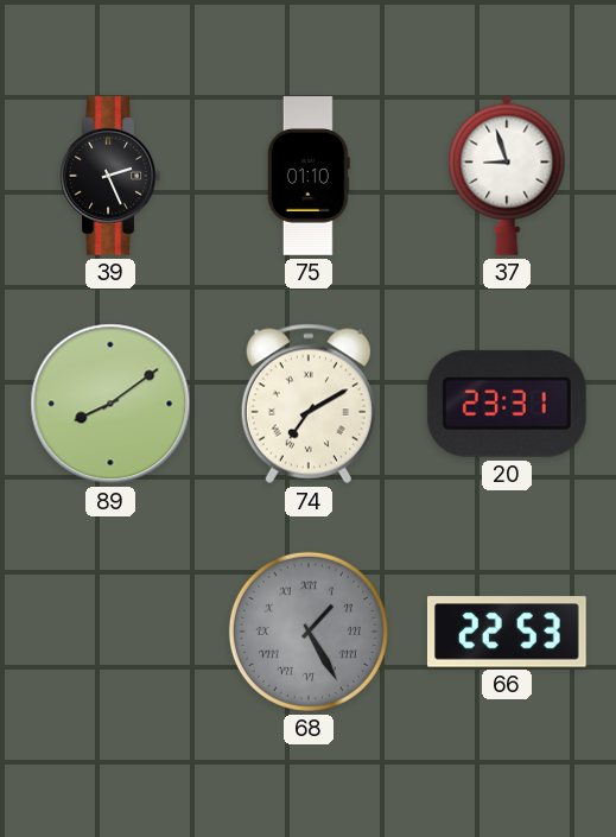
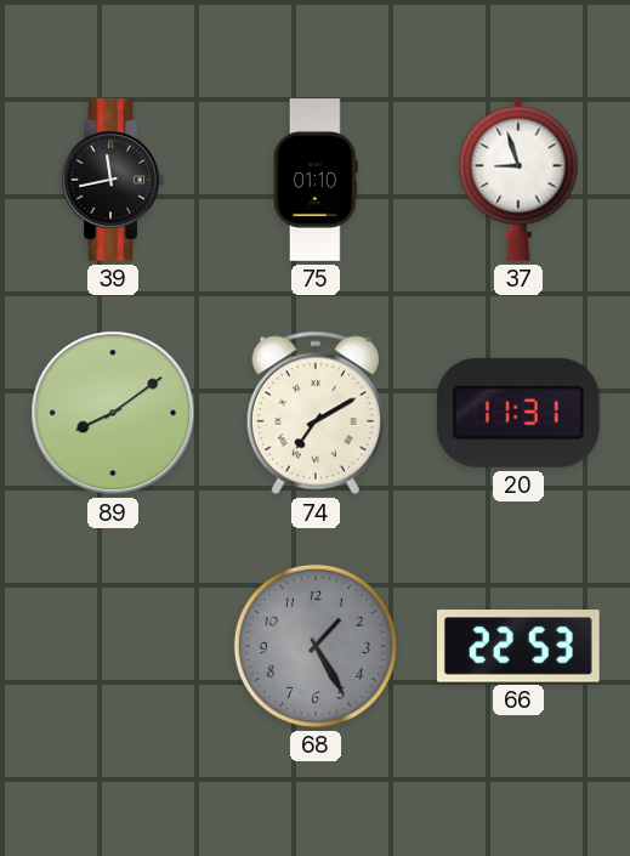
39: 2:26 -> 11:43
20: 23:31 -> 11:31
68 numerals: Roman -> Arabic
